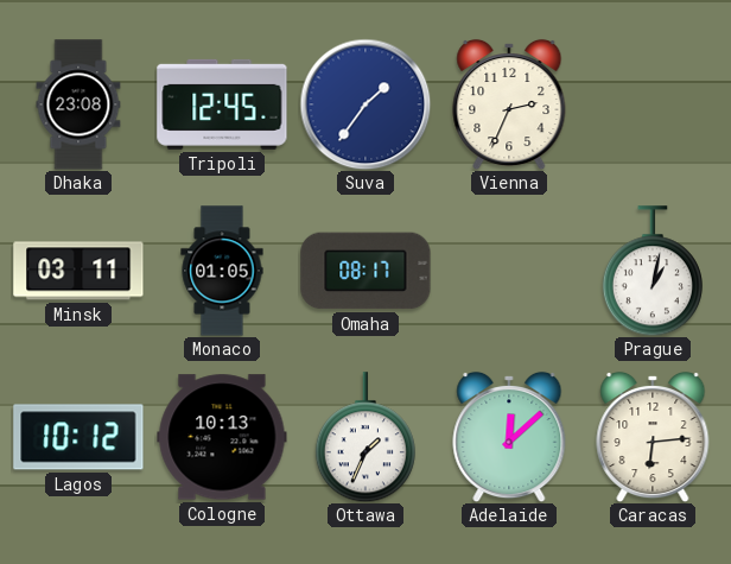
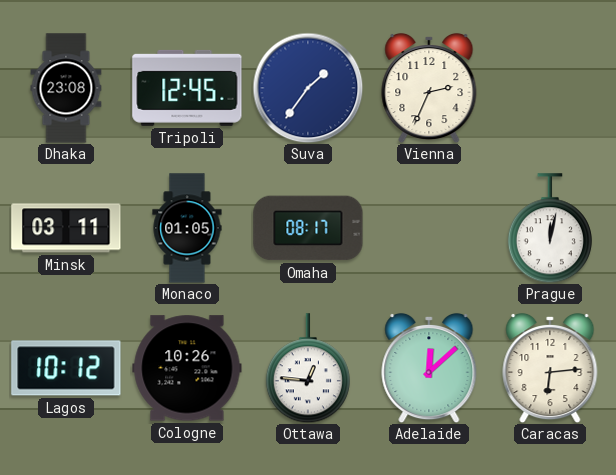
Prague: 1:02 -> 12:02
Cologne: 10:13 -> 10:26
Ottawa: 1:34 -> 12:46
